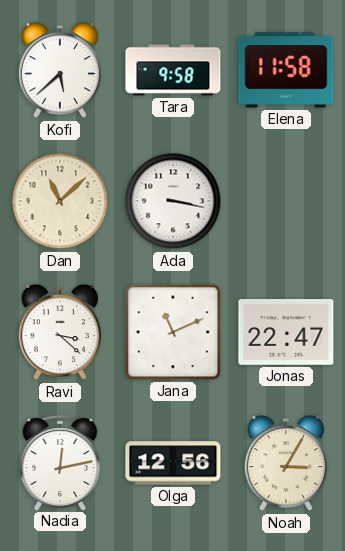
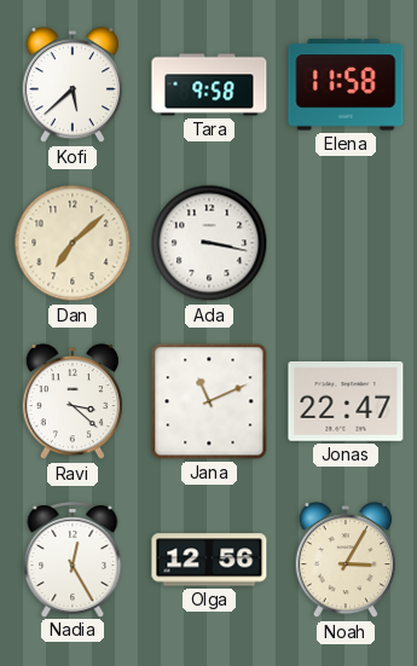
Dan: 11:08 -> 7:08
Nadia: 12:13 -> 12:25
